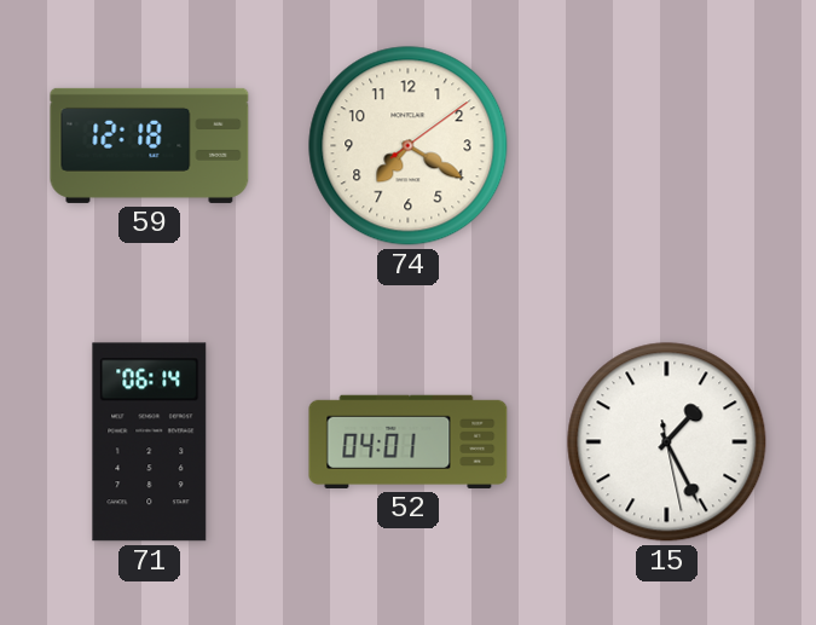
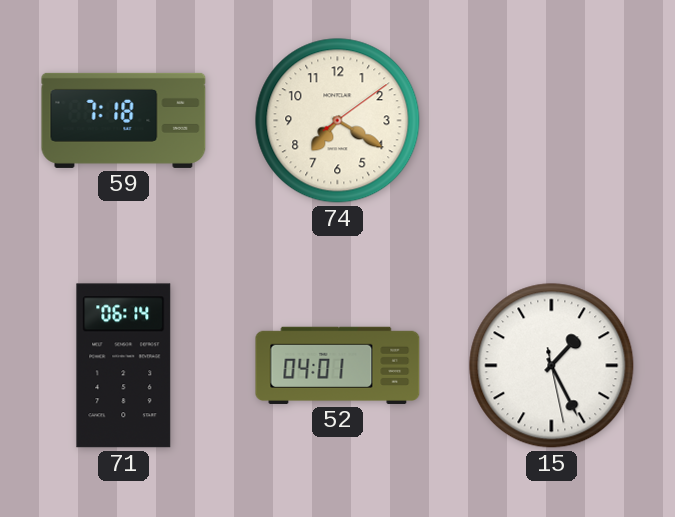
59: 12:18 -> 7:18
